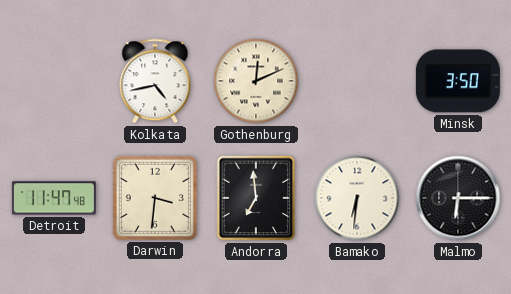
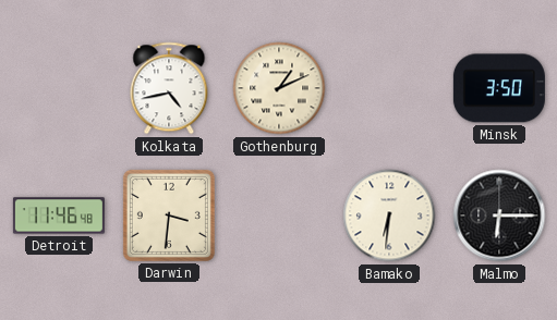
Gothenburg: 12:11 -> 1:11
Detroit: 11:47 -> 11:46
Andorra: 6:59 -> none
